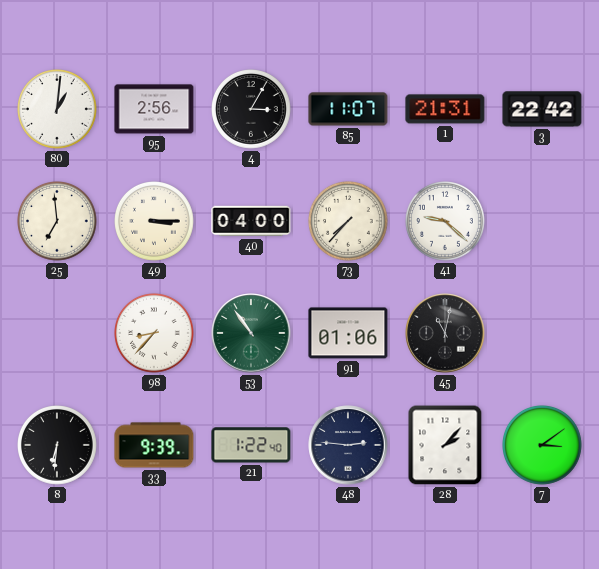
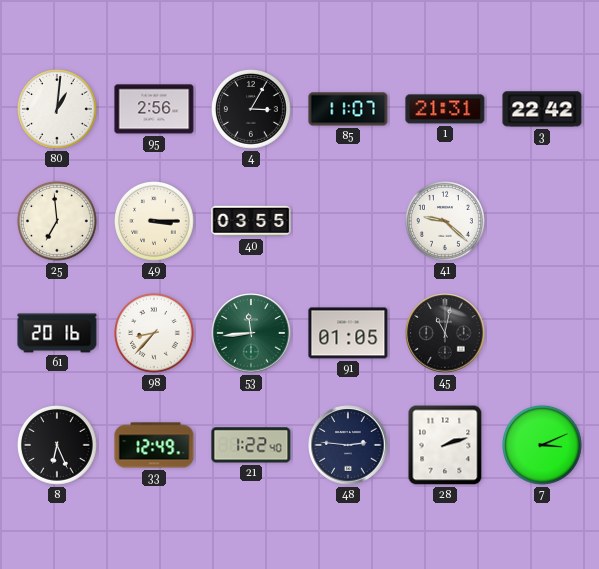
40: 04:00 -> 03:55
73: 7:37 -> none
61: none -> 20:16
53: 10:54 -> 11:44
91: 01:06 -> 01:05
8: 6:31 -> 6:26
33: 9:39 -> 12:49
28: 2:07 -> 2:12
7: 3:09 -> 3:11
